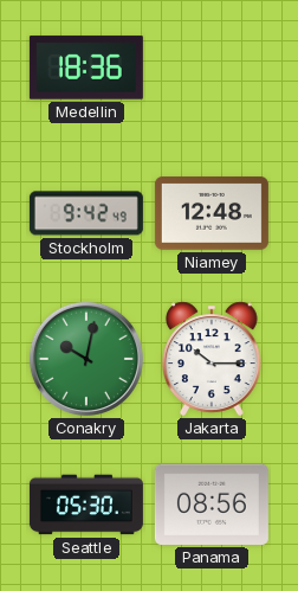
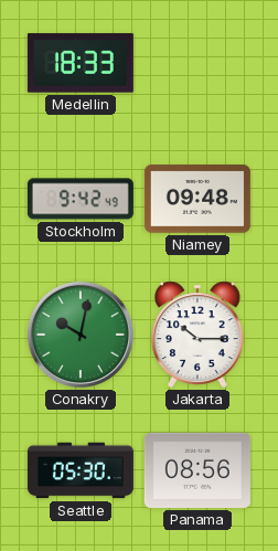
Medellin: 18:36 -> 18:33
Niamey: 12:48 -> 09:48
